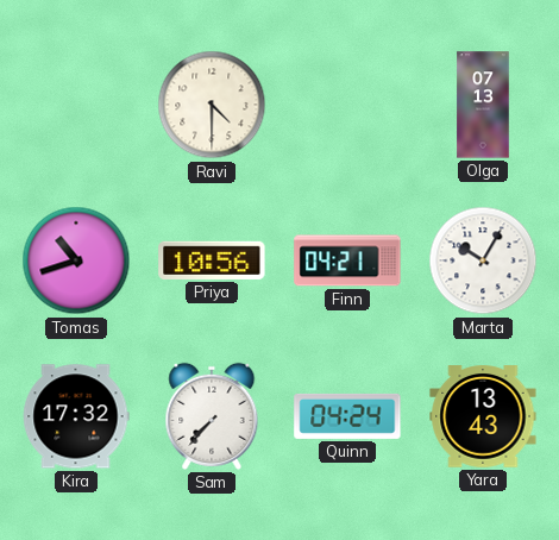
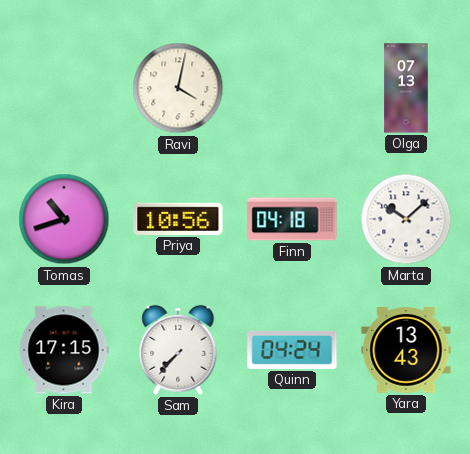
Ravi: 4:30 -> 4:02
Finn: 04:21 -> 04:18
Marta: 10:05 -> 10:08
Kira: 17:32 -> 17:15
